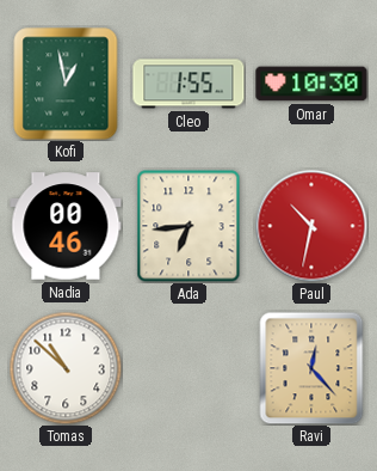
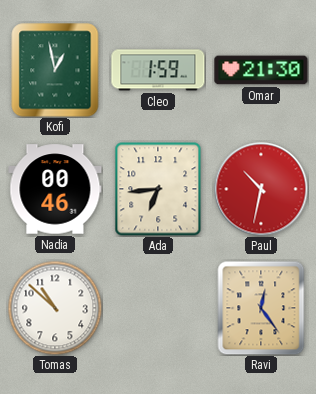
Cleo: 1:55 -> 1:59
Omar: 10:30 -> 21:30
Ravi: 12:23 -> 12:24
